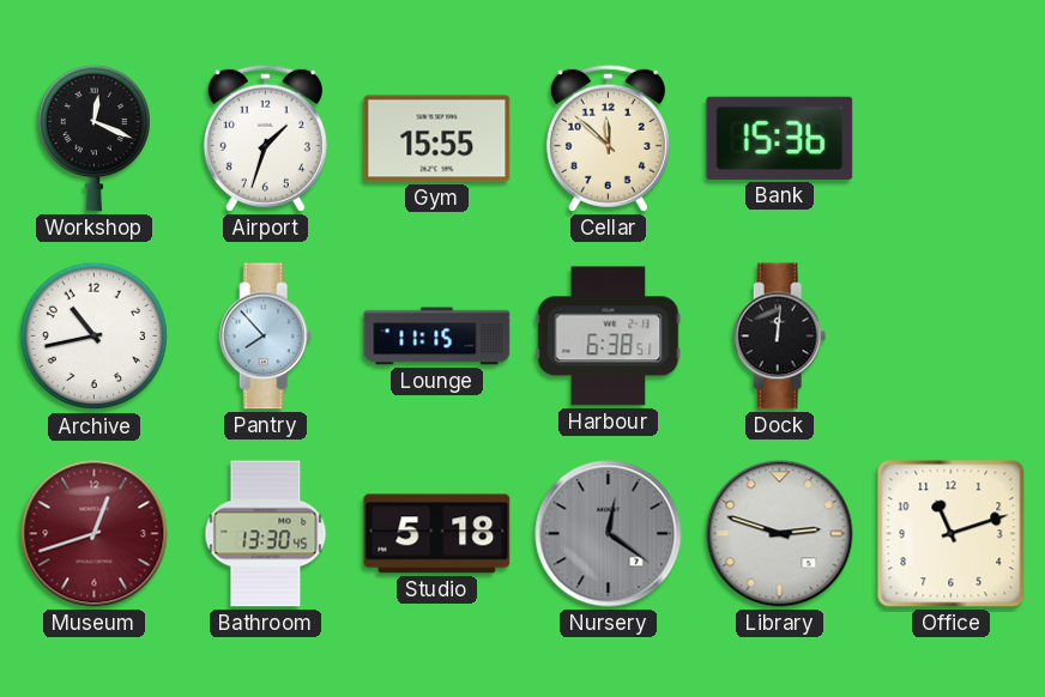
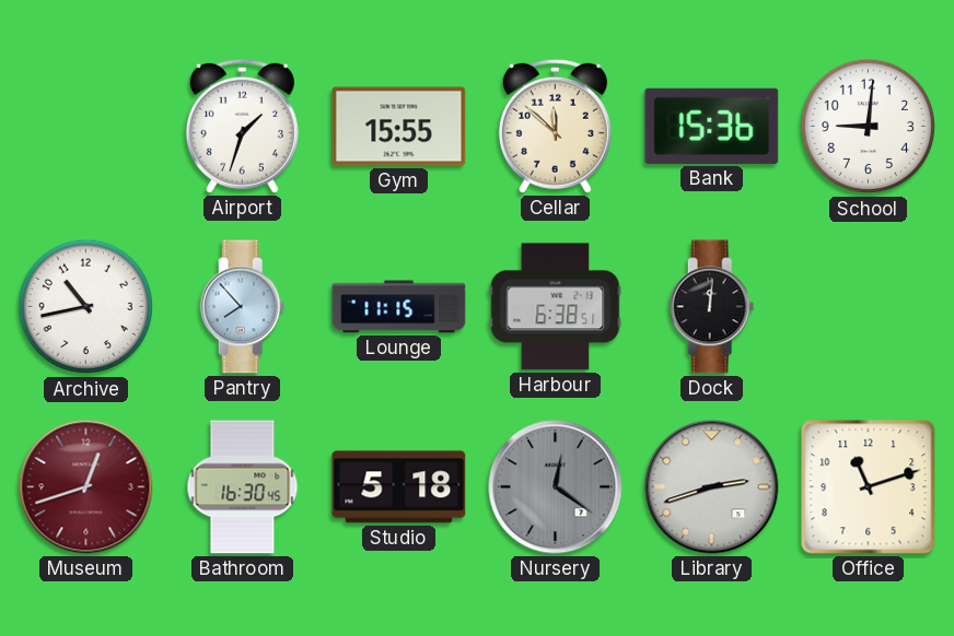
Workshop: 12:19 -> none
School: none -> 9:01
Bathroom: 13:30 -> 16:30
Library: 2:48 -> 2:42
